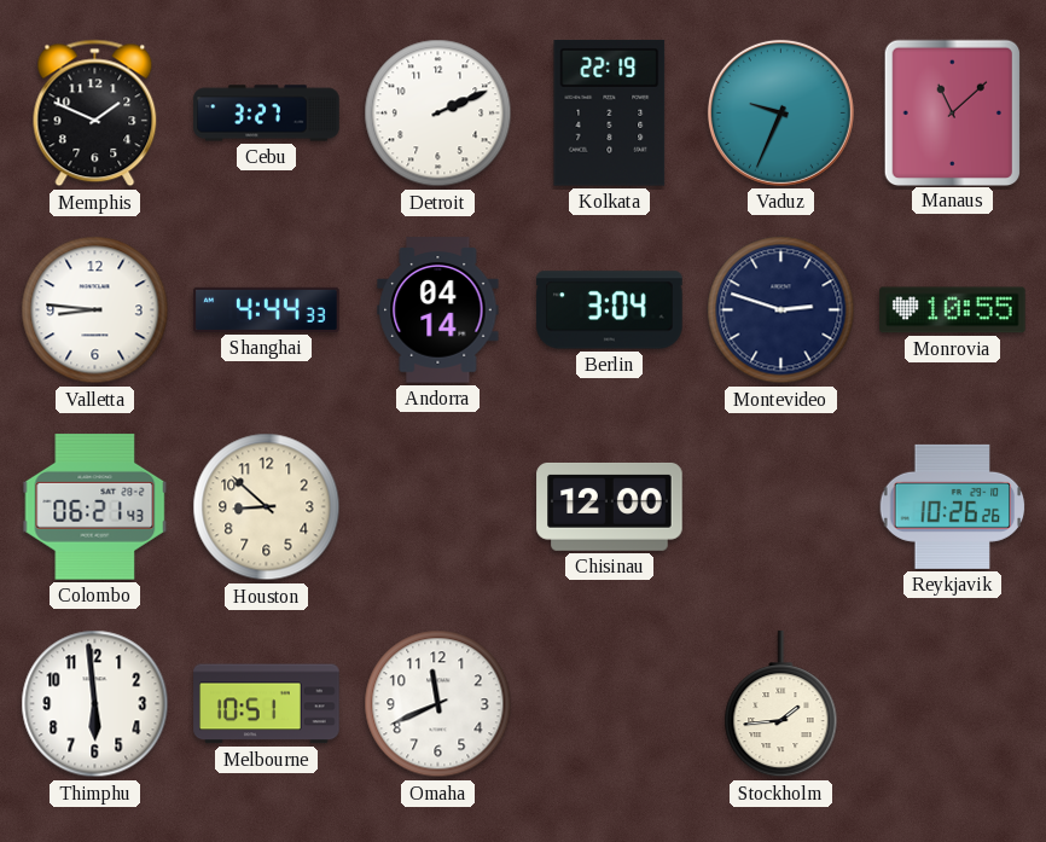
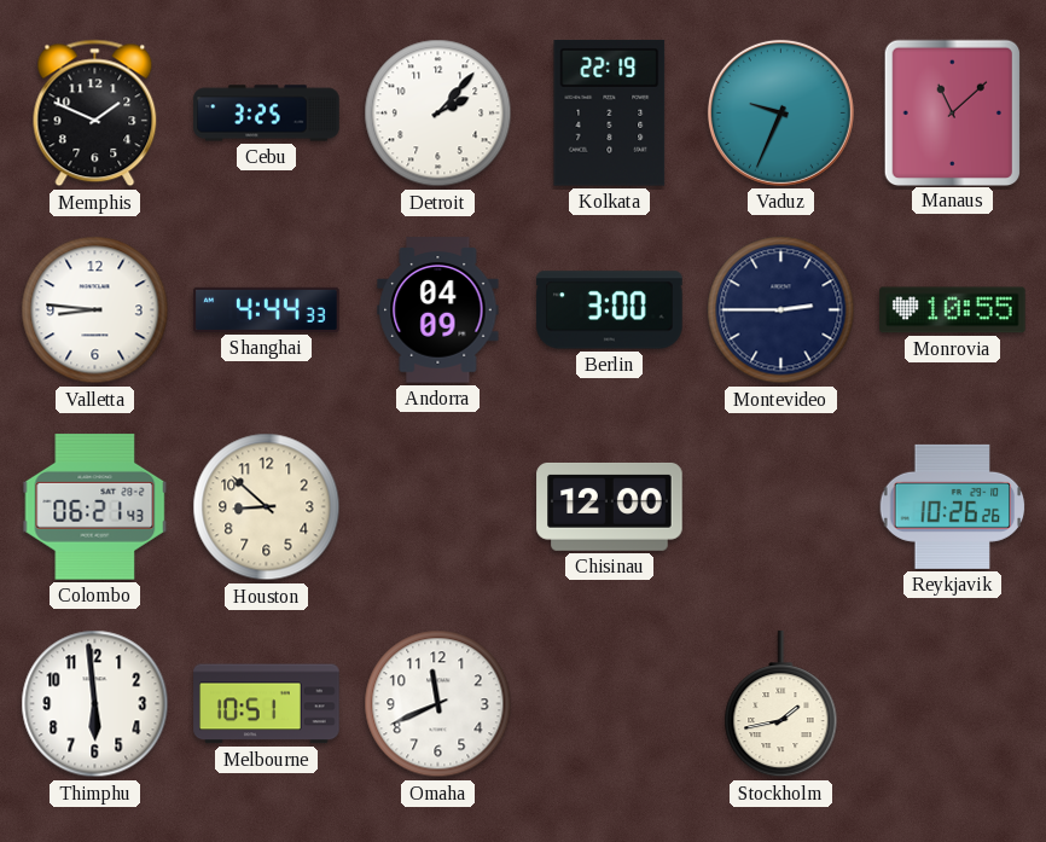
Cebu: 3:27 -> 3:25
Detroit: 2:11 -> 2:07
Andorra: 04:14 -> 04:09
Berlin: 3:04 -> 3:00
Montevideo: 2:48 -> 2:45
Stockholm: 1:44 -> 1:43
